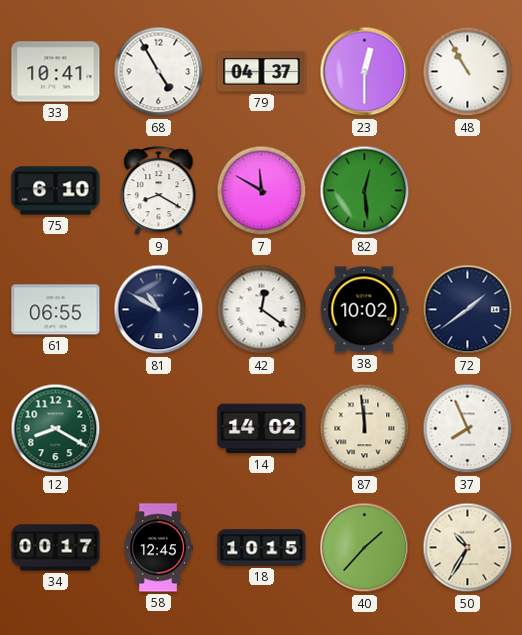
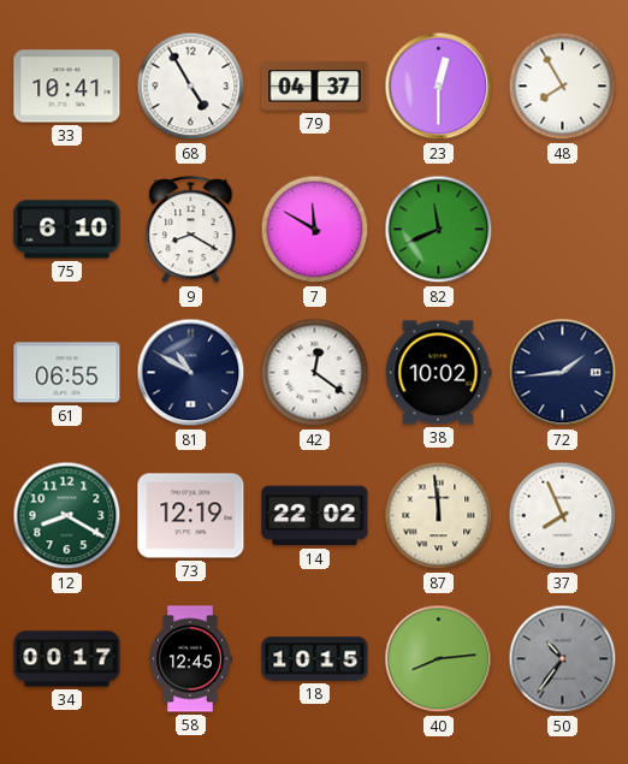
48: 10:55 -> 7:55
82: 12:29 -> 11:41
72: 1:39 -> 1:44
73: none -> 12:19
14: 14:02 -> 22:02
40: 1:37 -> 8:14
50: 10:35 -> 10:36
50 dial: cream -> grey
